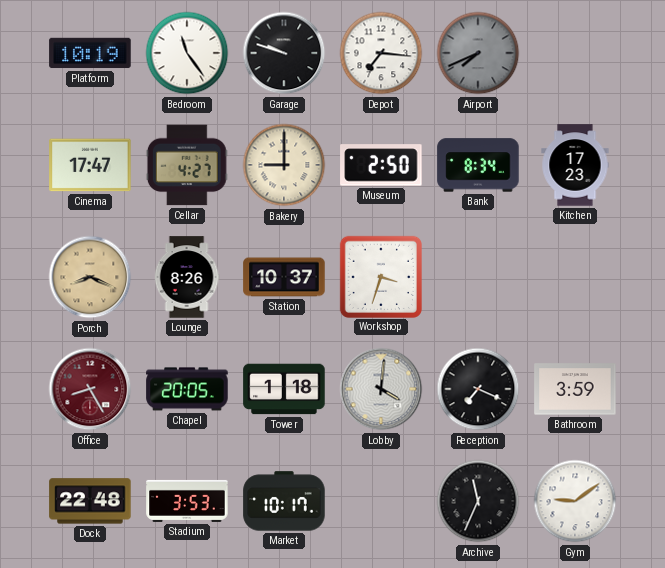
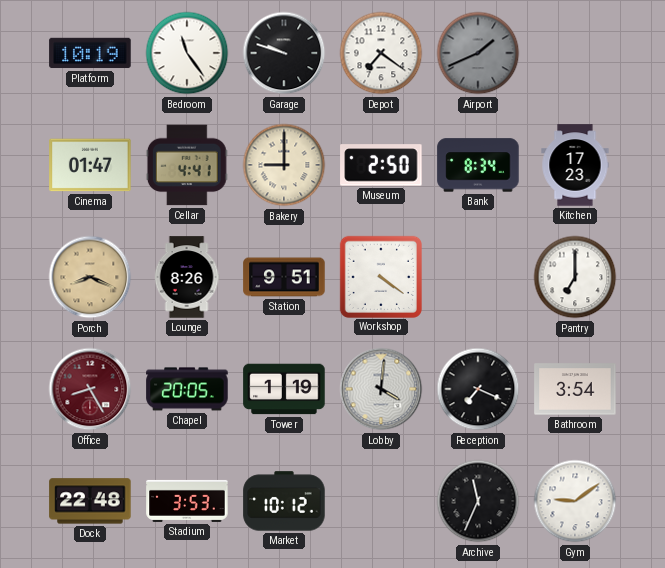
Depot: 7:16 -> 7:21
Airport: 7:41 -> 1:41
Cinema: 17:47 -> 01:47
Cellar: 4:27 -> 4:41
Station: 10:37 -> 9:51
Workshop: 3:33 -> 4:21
Pantry: none -> 7:00
Tower: 1:18 -> 1:19
Bathroom: 3:59 -> 3:54
Market: 10:17 -> 10:12
